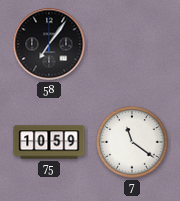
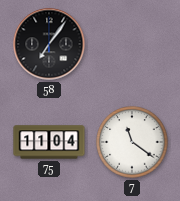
75: 10:59 -> 11:04
